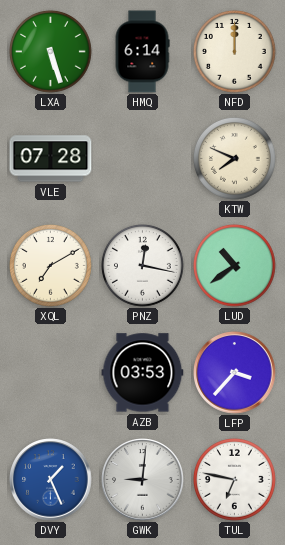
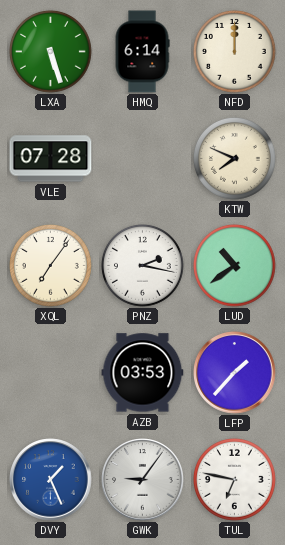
XQL: 7:10 -> 7:06
PNZ: 12:17 -> 2:17
LFP: 3:37 -> 1:37
GWK: 9:01 -> 9:06
